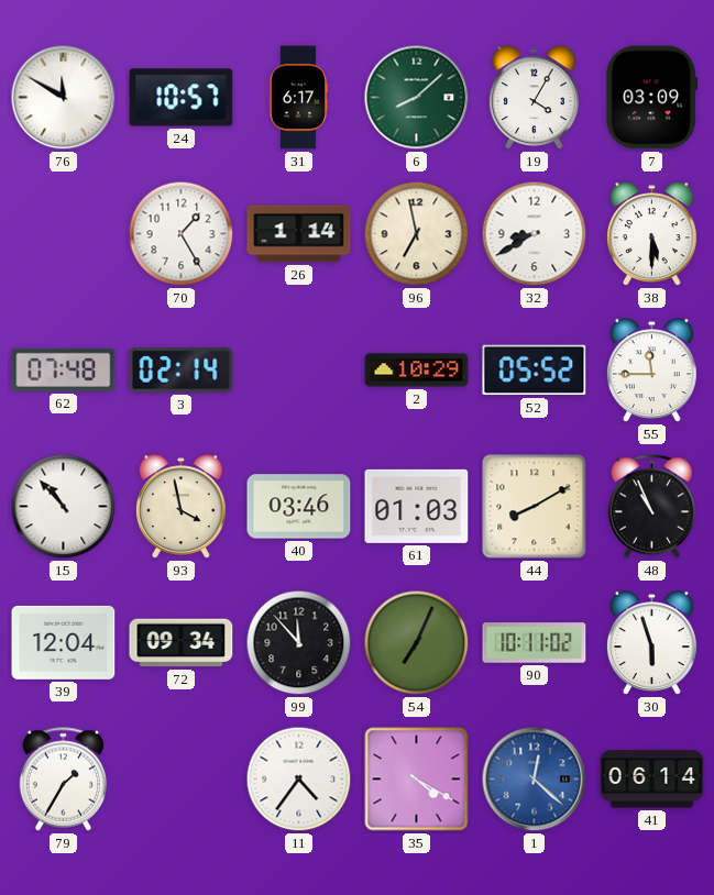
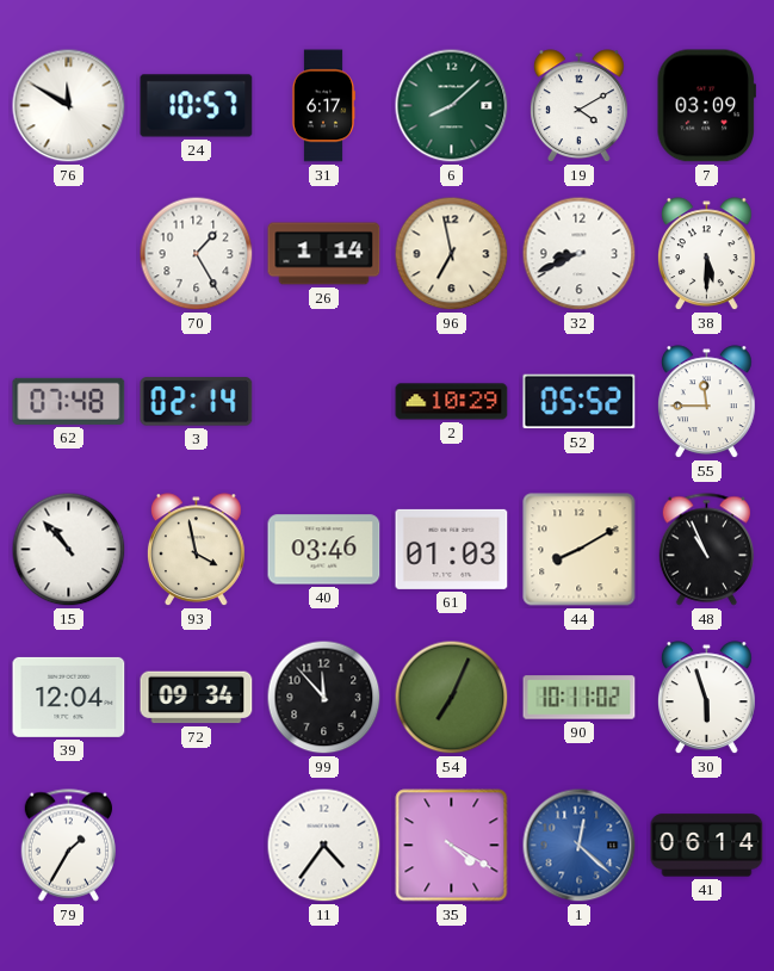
19: 4:05 -> 4:10
32: 8:40 -> 8:41
